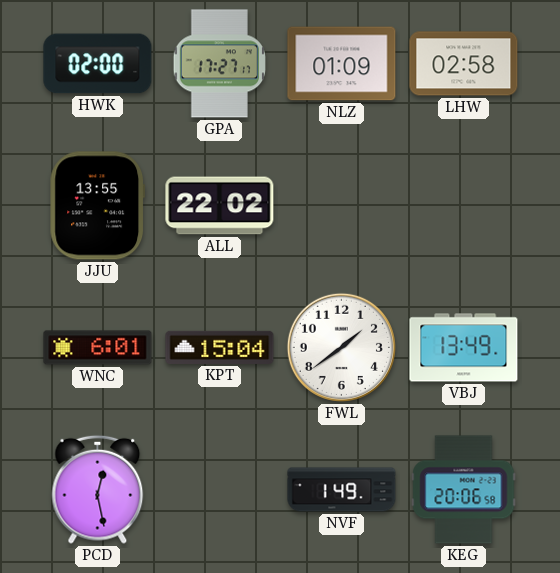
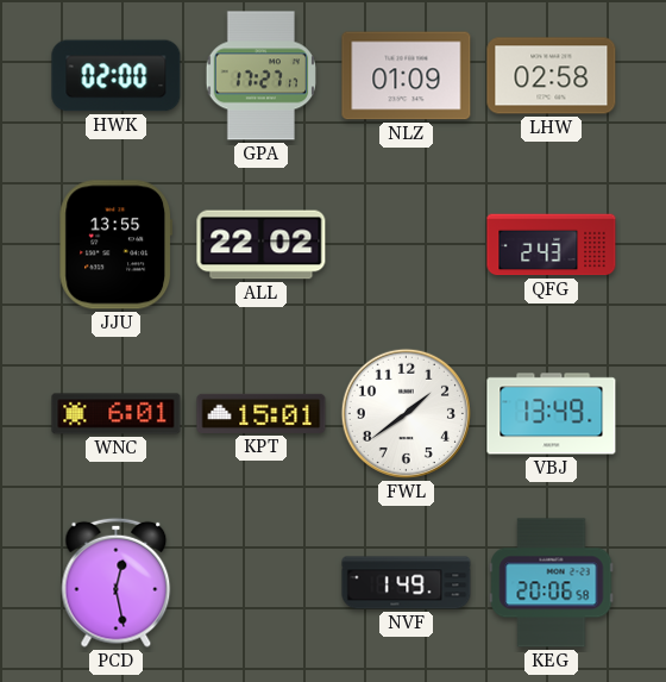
QFG: none -> 2:43
KPT: 15:04 -> 15:01
